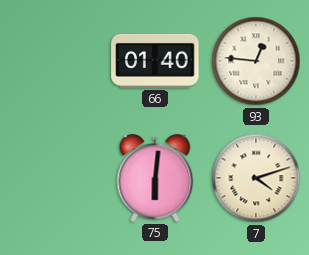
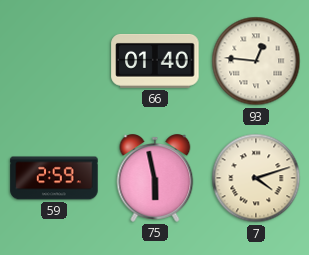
59: none -> 2:59
75: 6:01 -> 5:58
